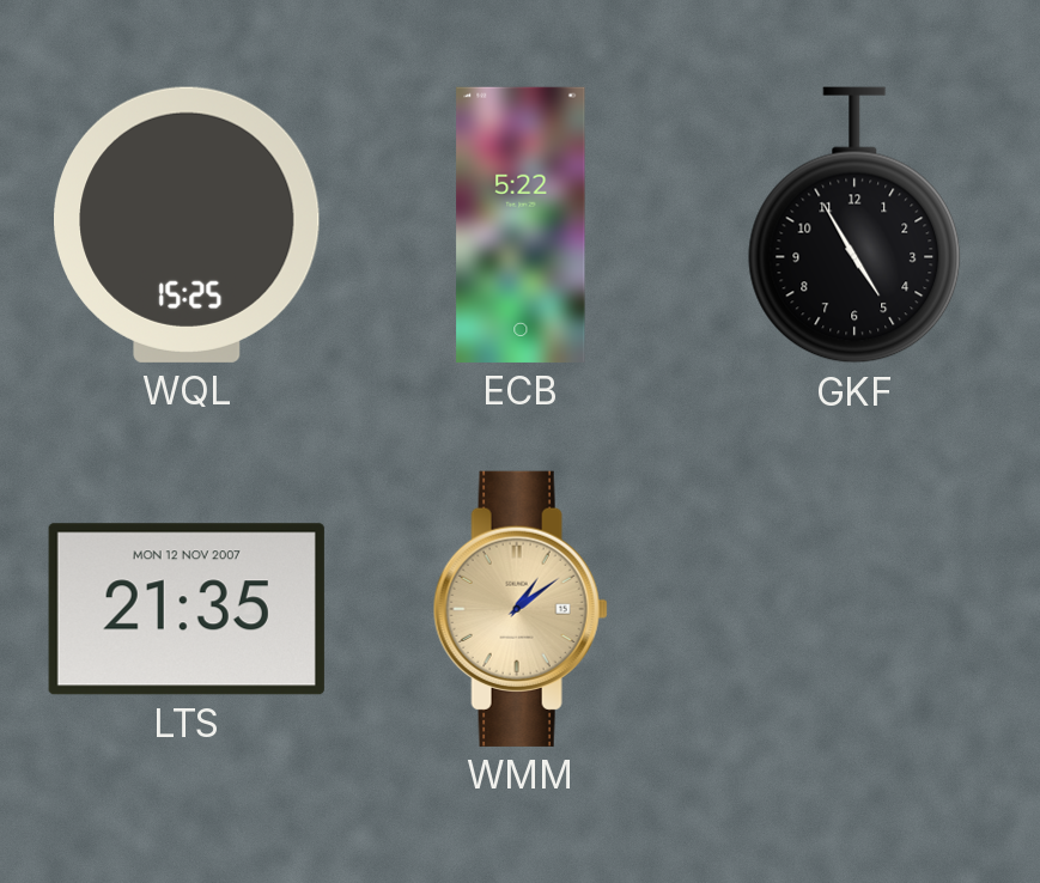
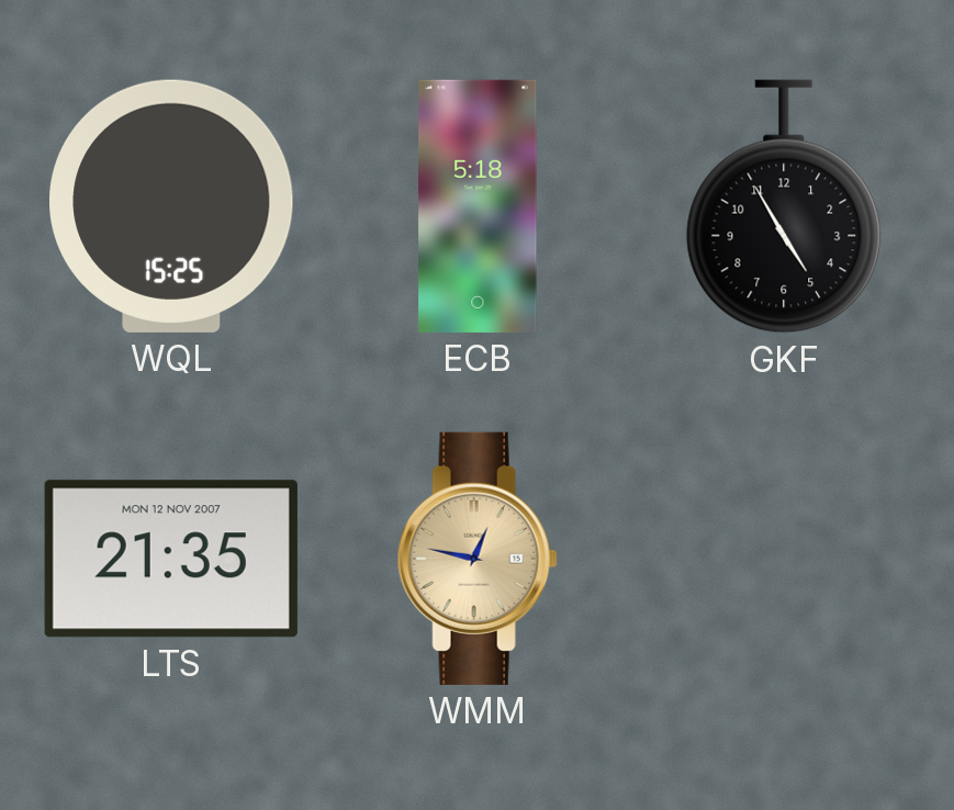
ECB: 5:22 -> 5:18
WMM: 1:09 -> 12:47
